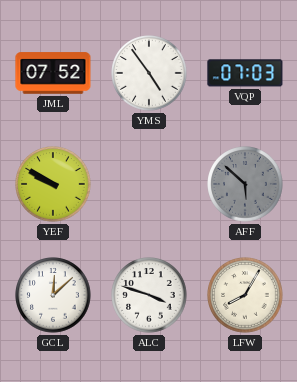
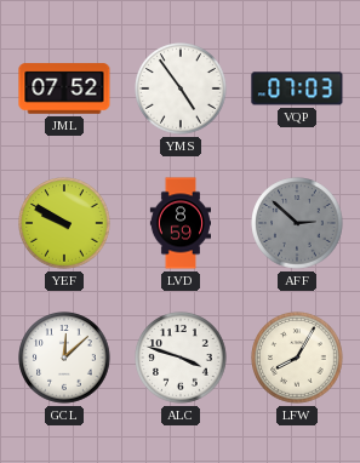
LVD: none -> 8:59
AFF: 5:52 -> 2:52
